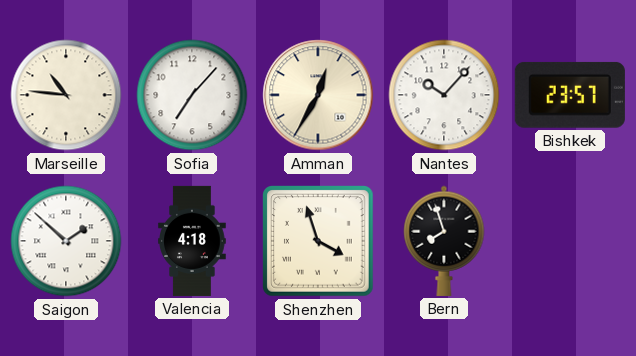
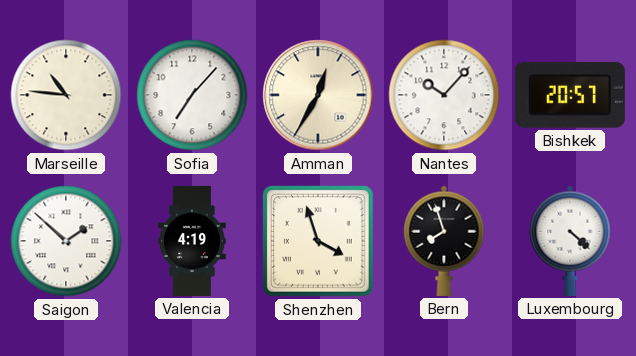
Bishkek: 23:57 -> 20:57
Valencia: 4:18 -> 4:19
Luxembourg: none -> 4:22
